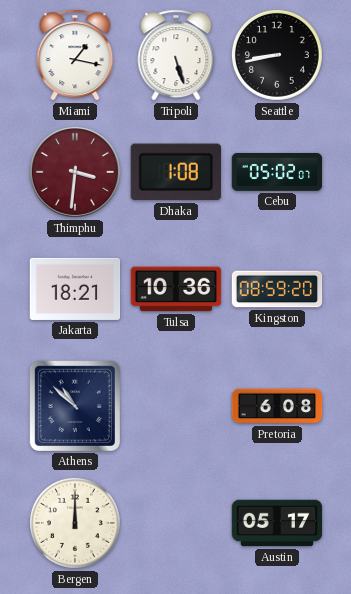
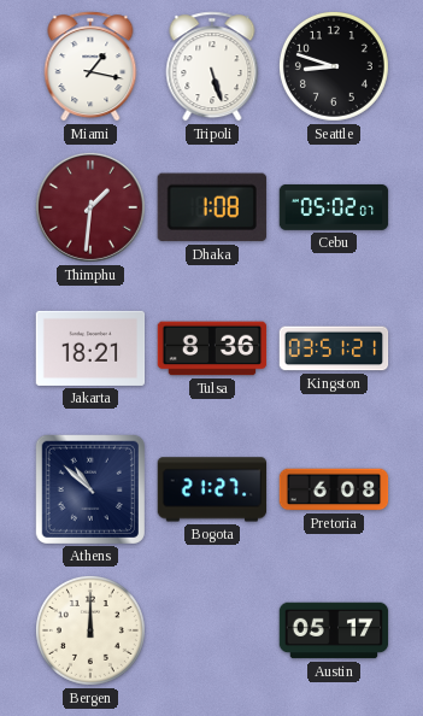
Seattle: 8:43 -> 8:48
Thimphu: 3:31 -> 1:31
Tulsa: 10:36 -> 8:36
Kingston: 08:59 -> 03:51
Bogota: none -> 21:27
